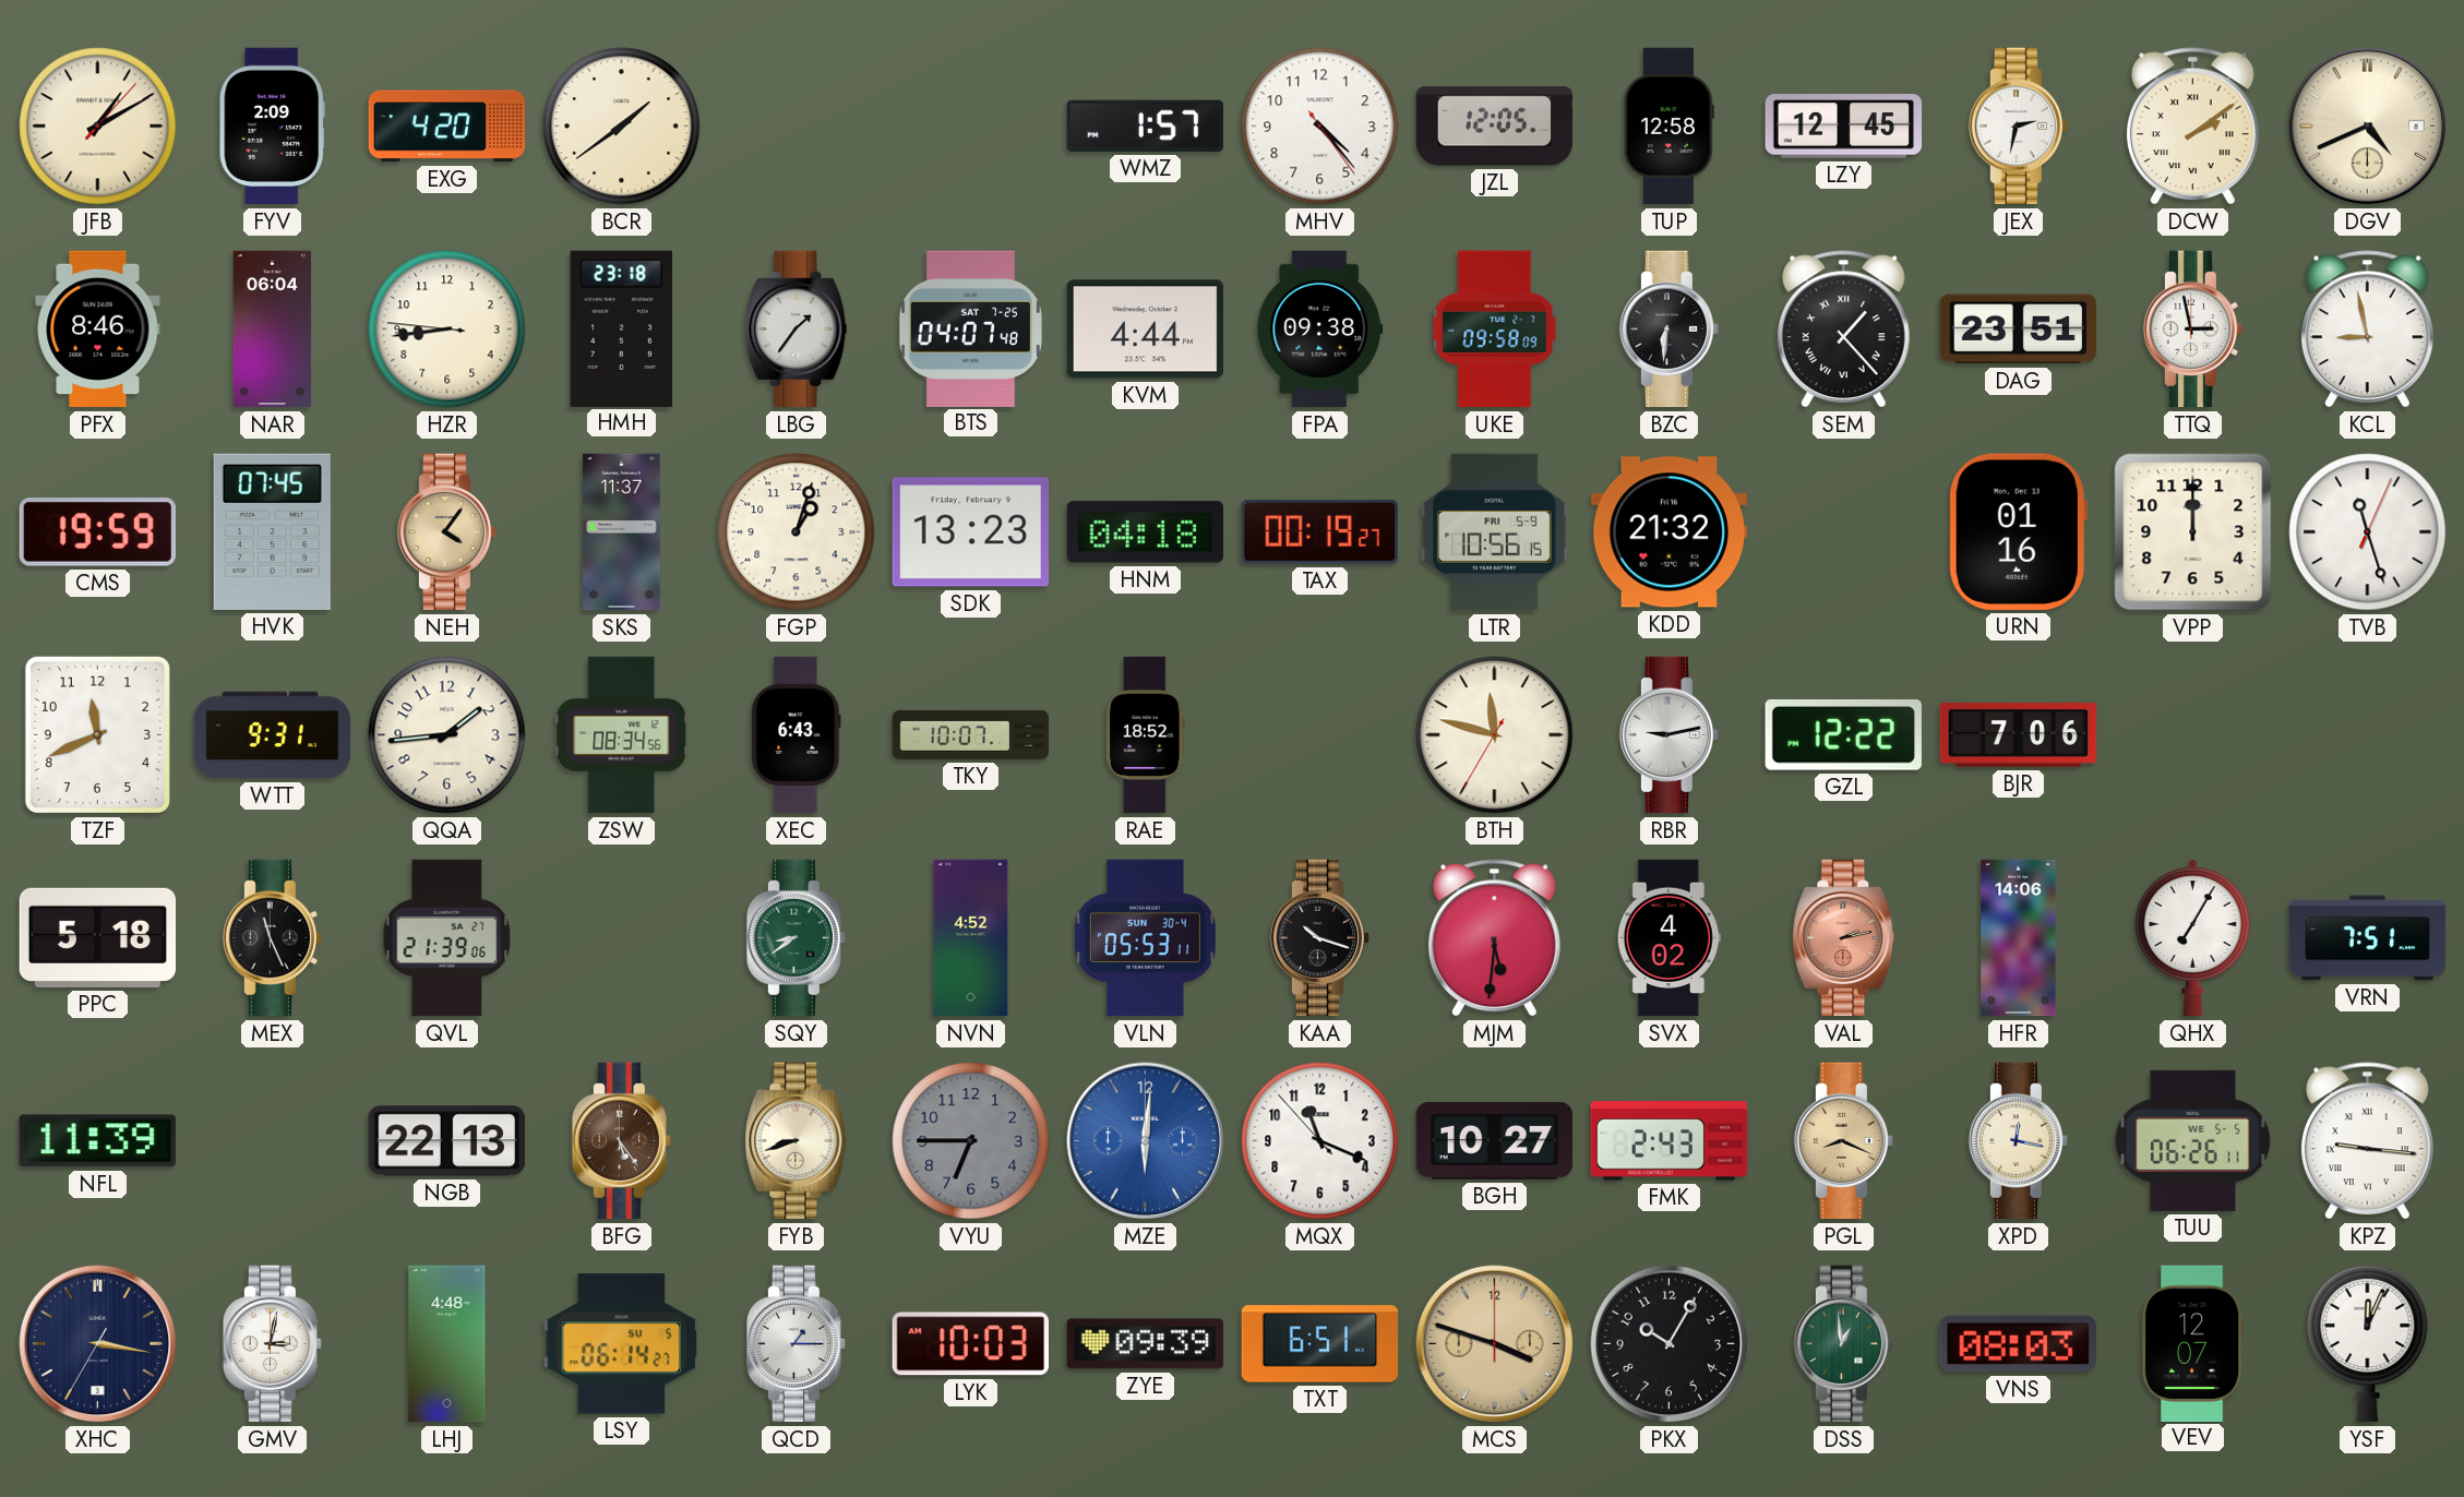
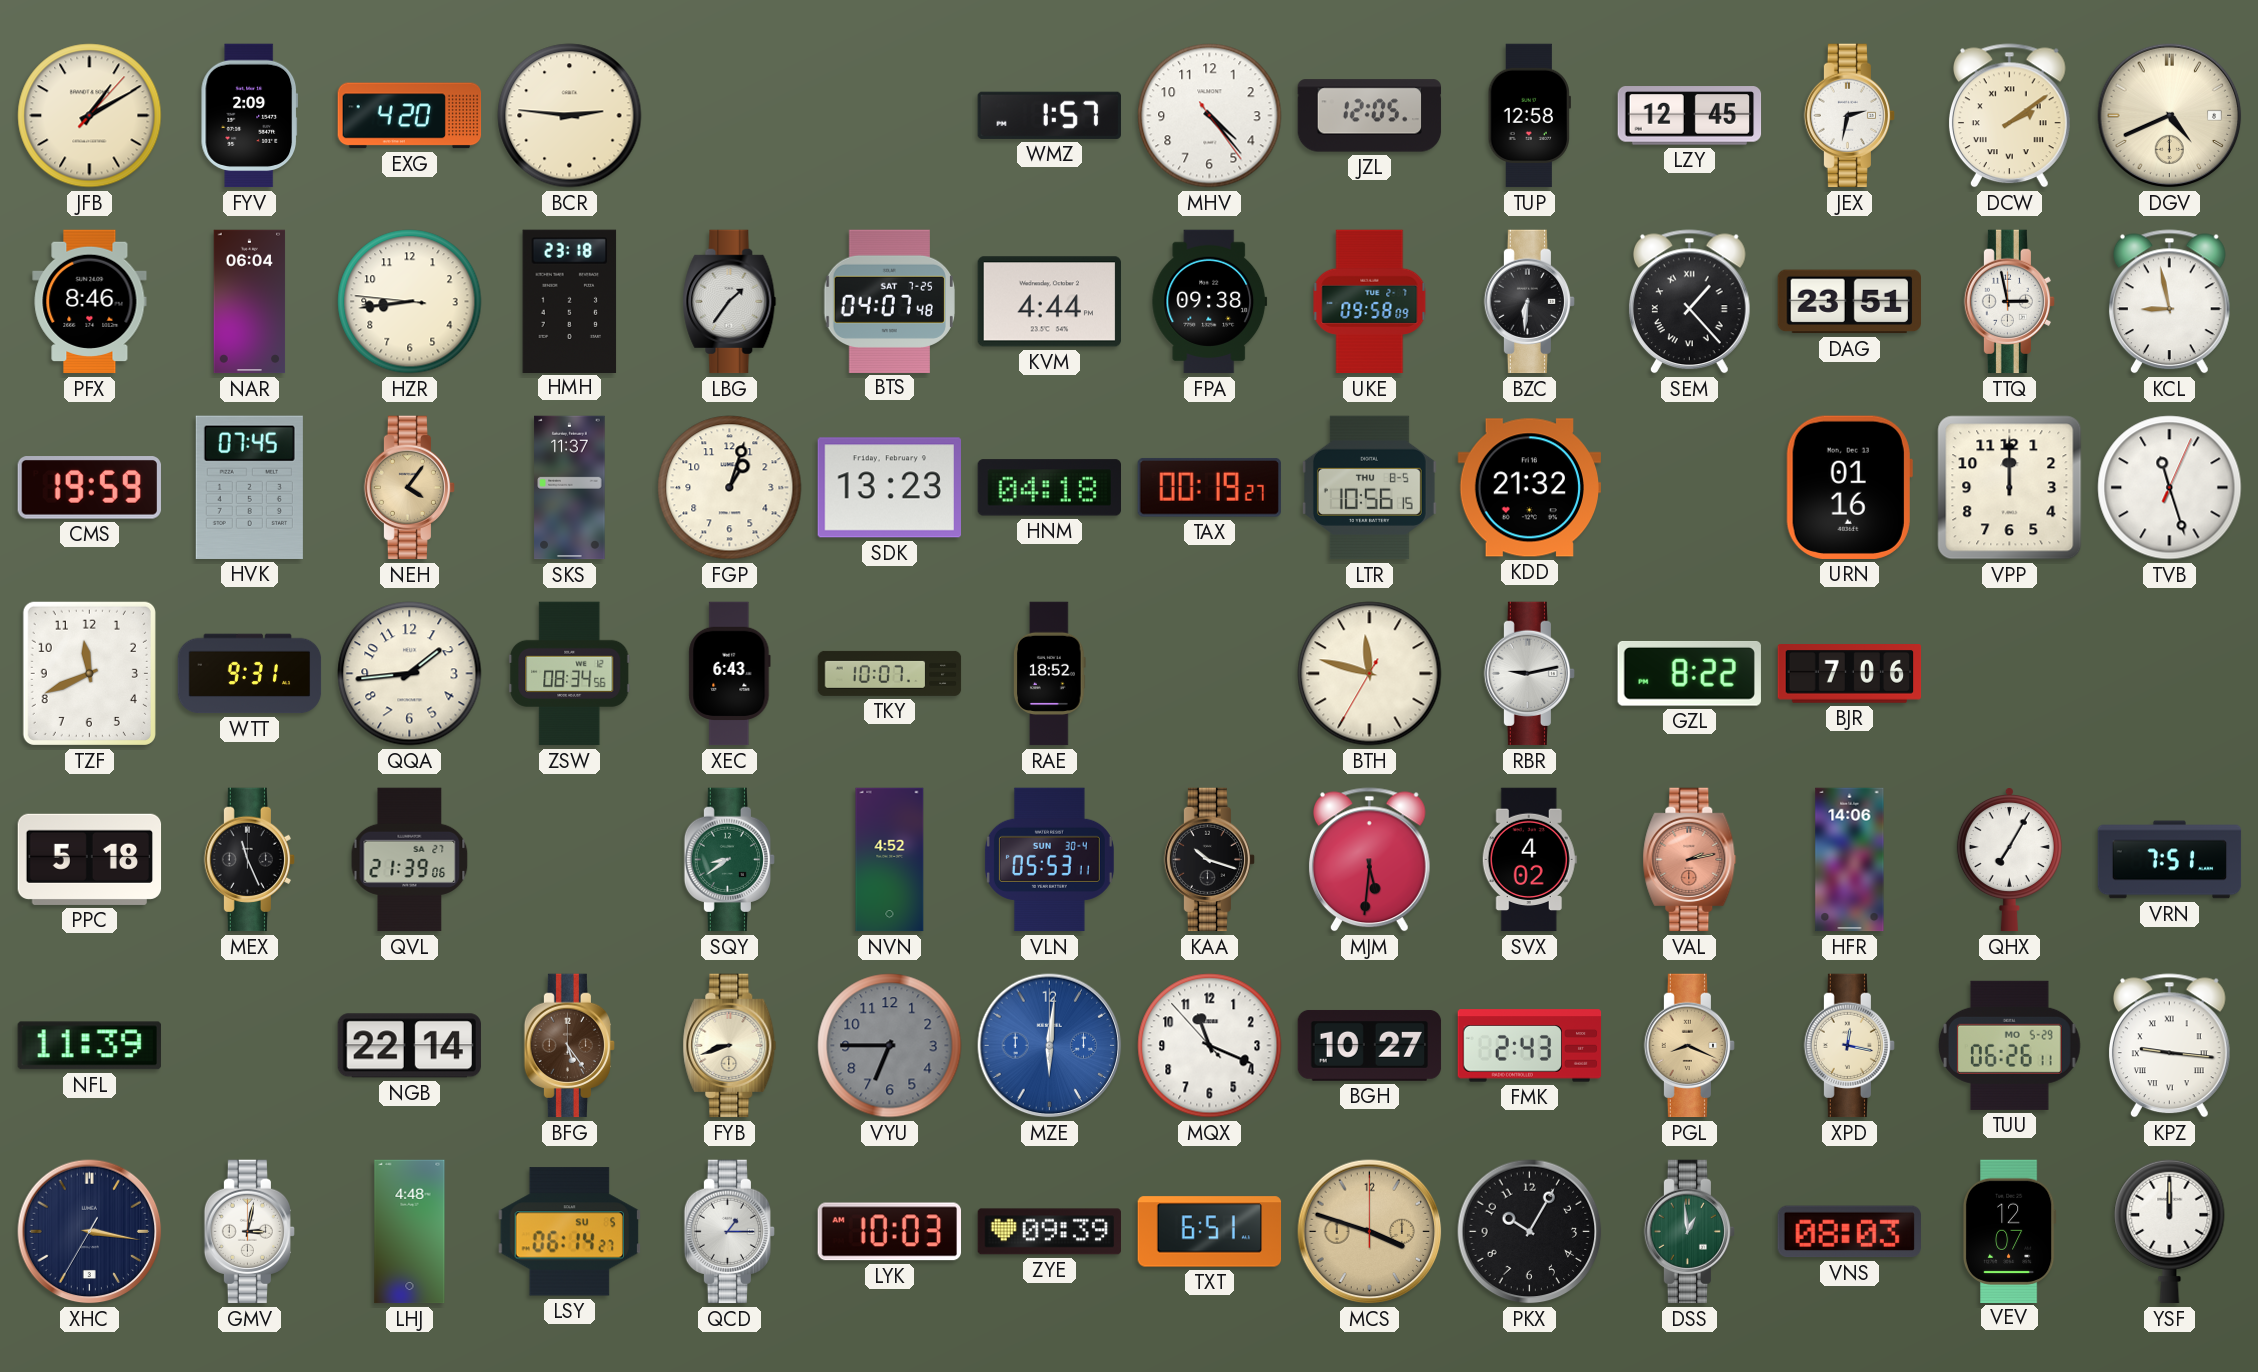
BCR: 1:39 -> 2:46
LTR date: FRI 5-9 -> THU 8-5
GZL: 12:22 -> 8:22
NGB: 22:13 -> 22:14
TUU date: WE 5-5 -> MO 5-29
YSF: 12:04 -> 12:00
